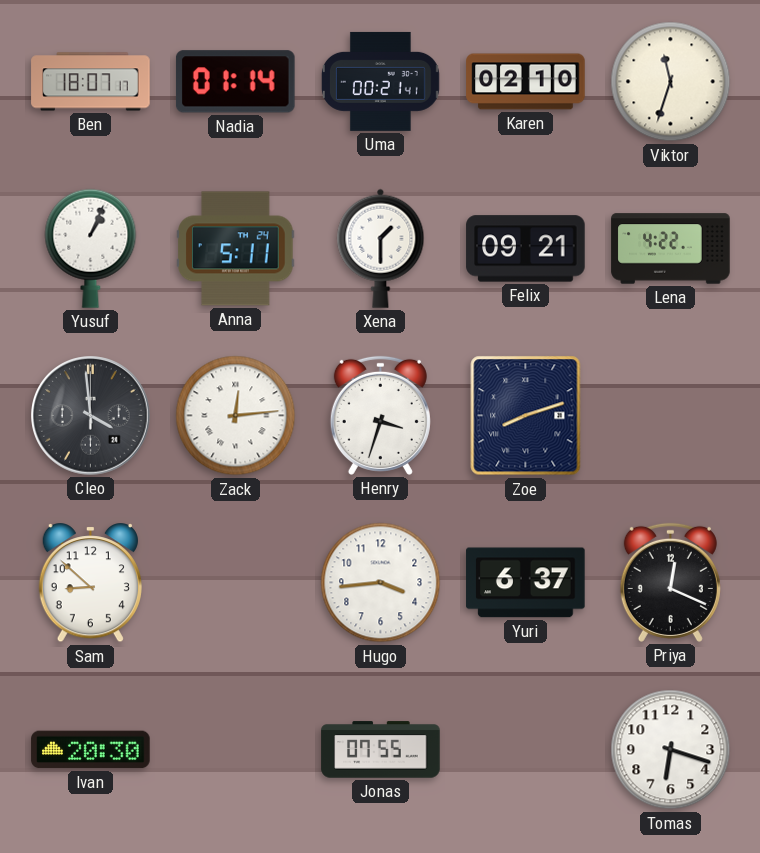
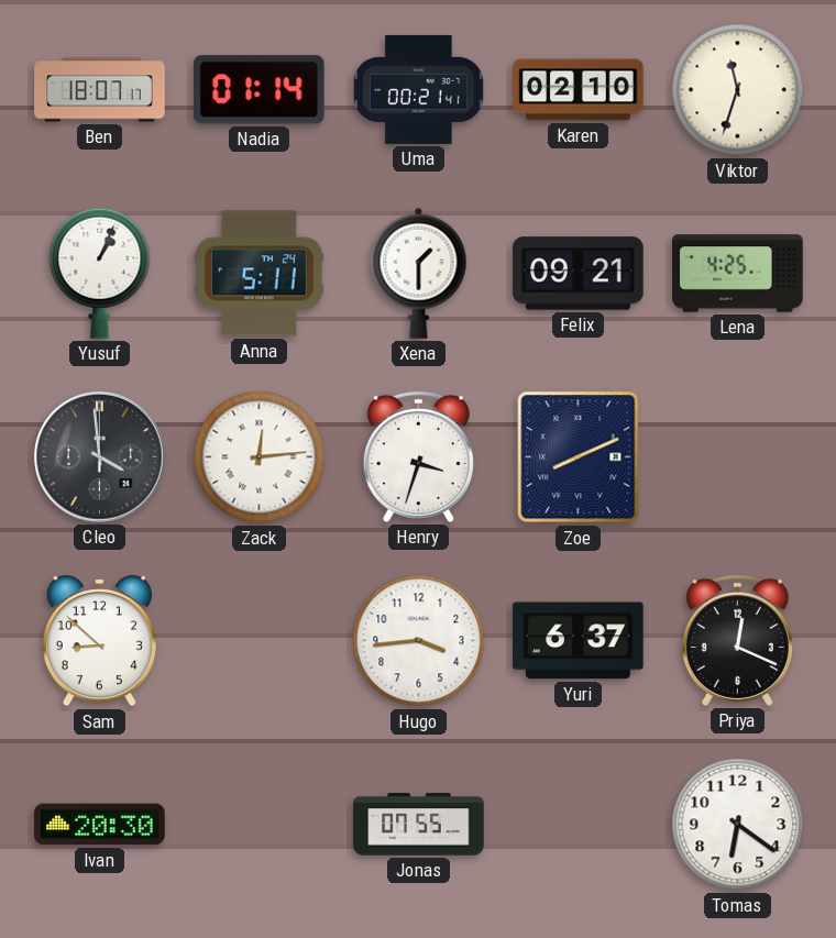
Lena: 4:22 -> 4:25
Zoe: 8:12 -> 8:11
Tomas: 6:18 -> 6:21
